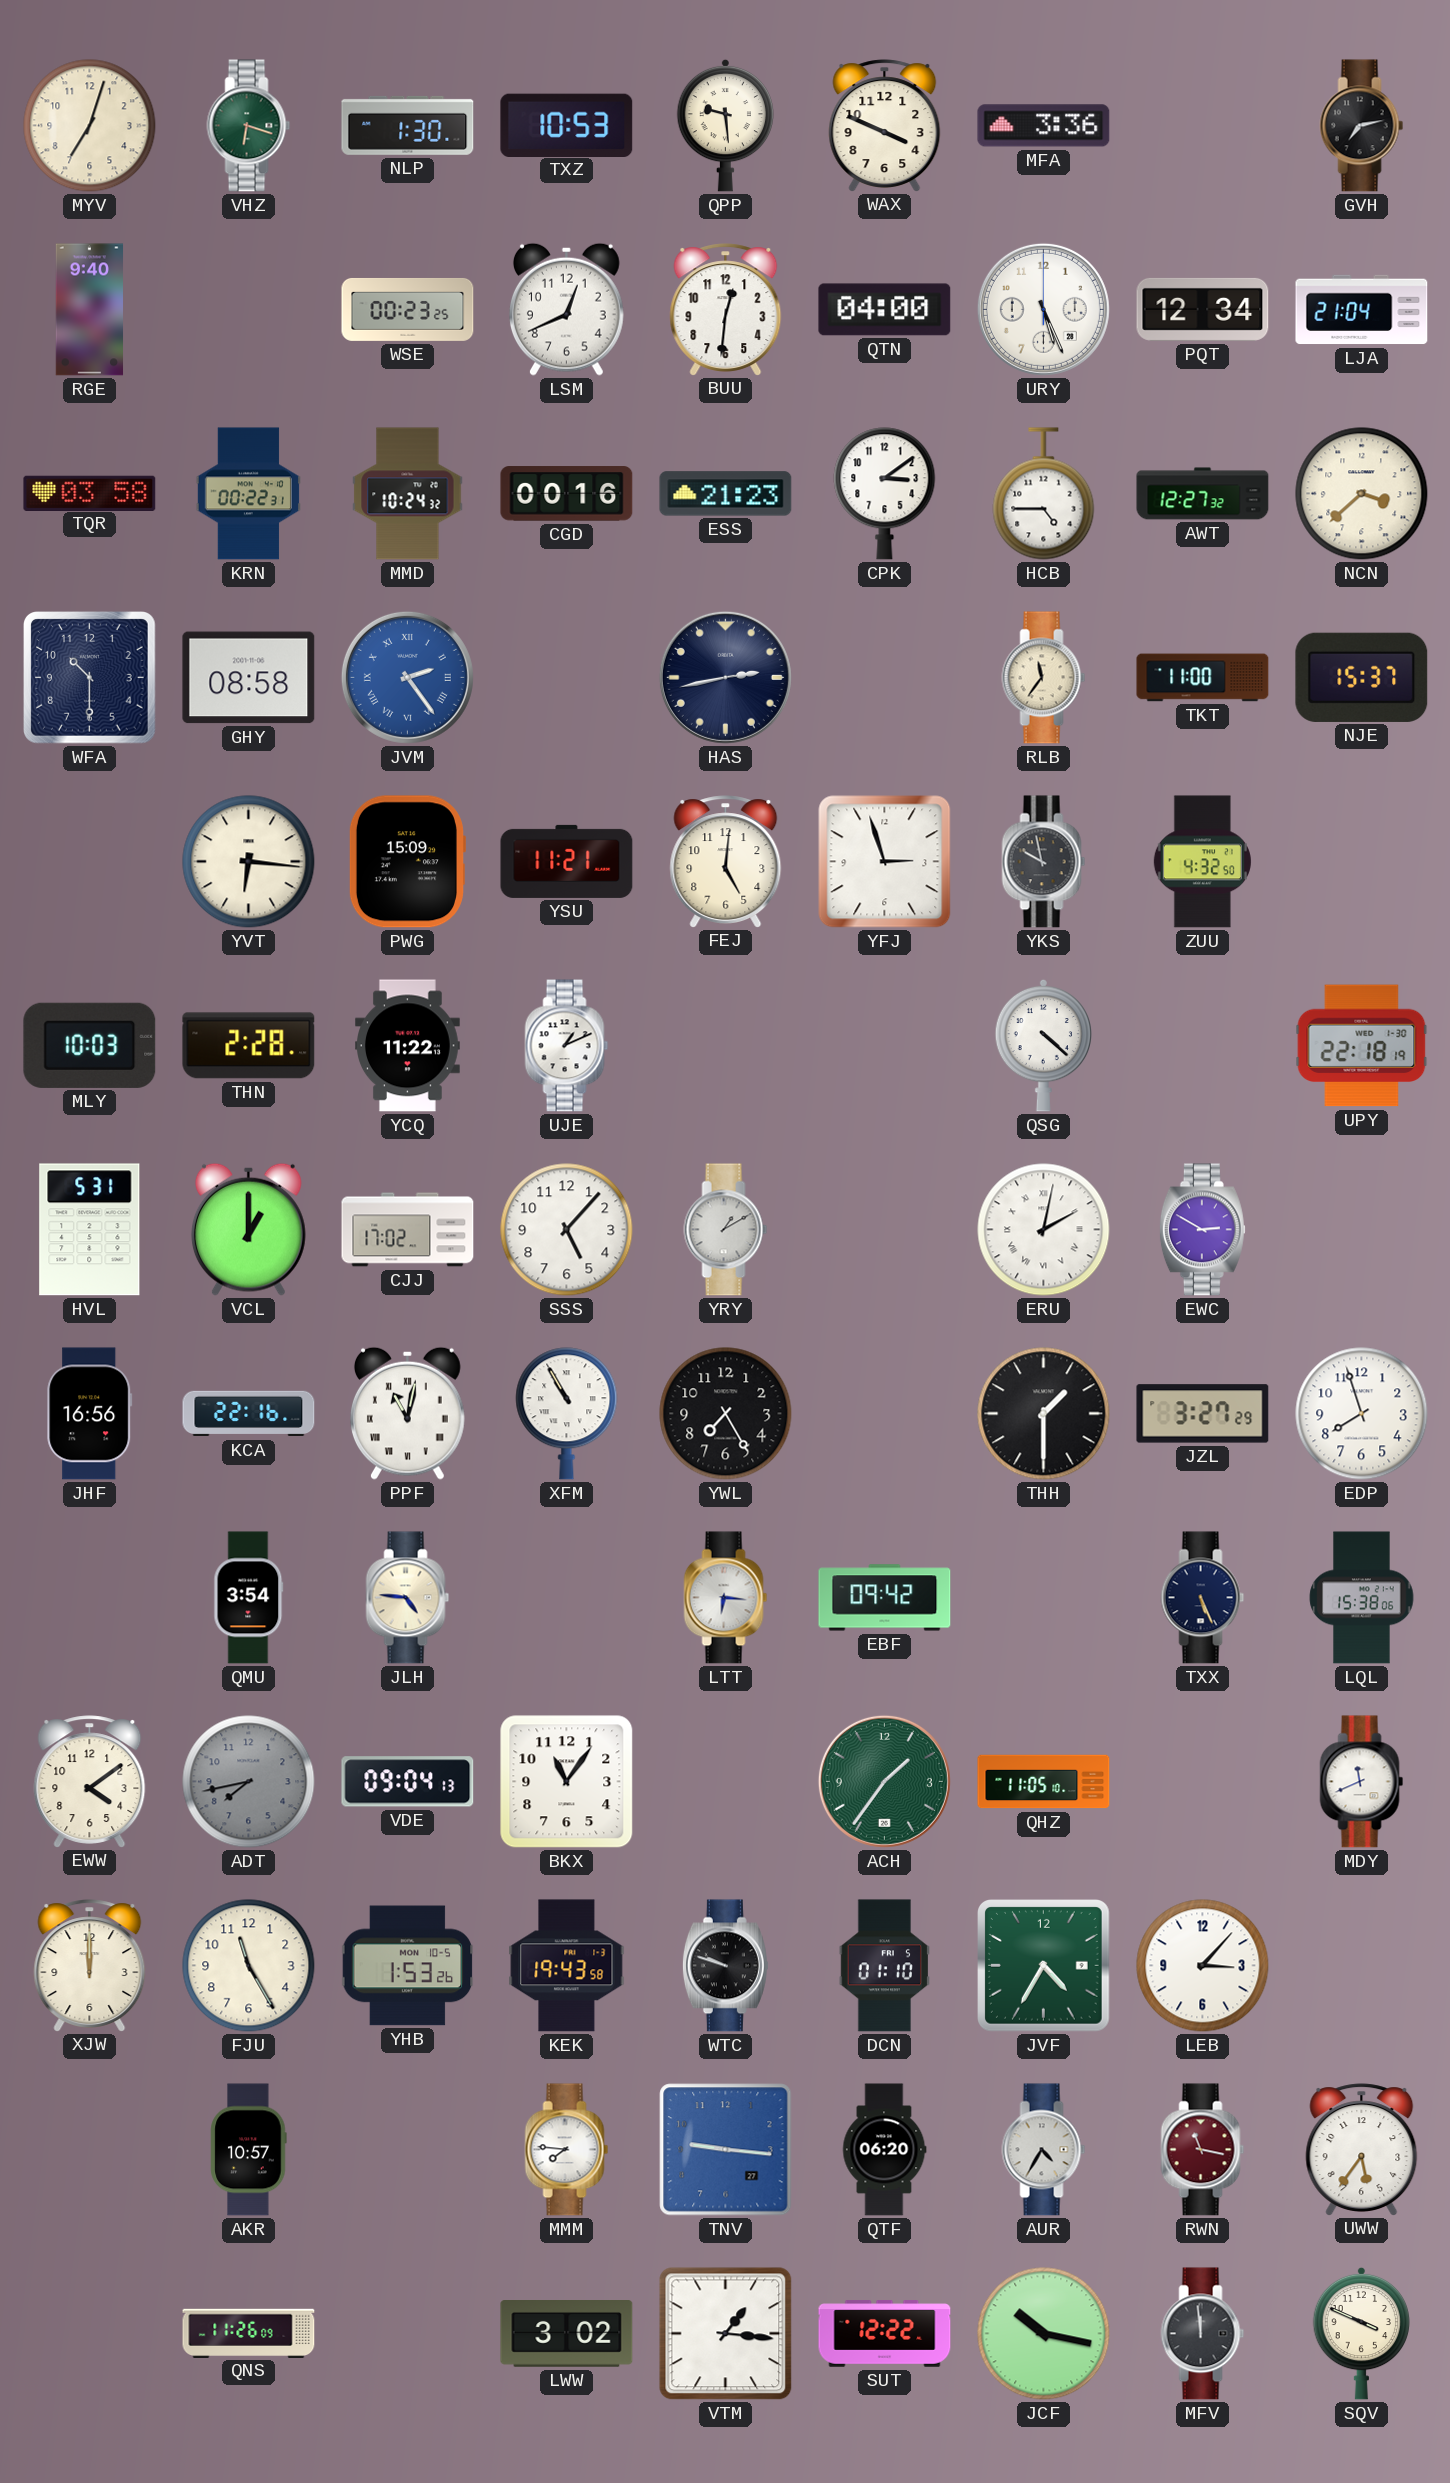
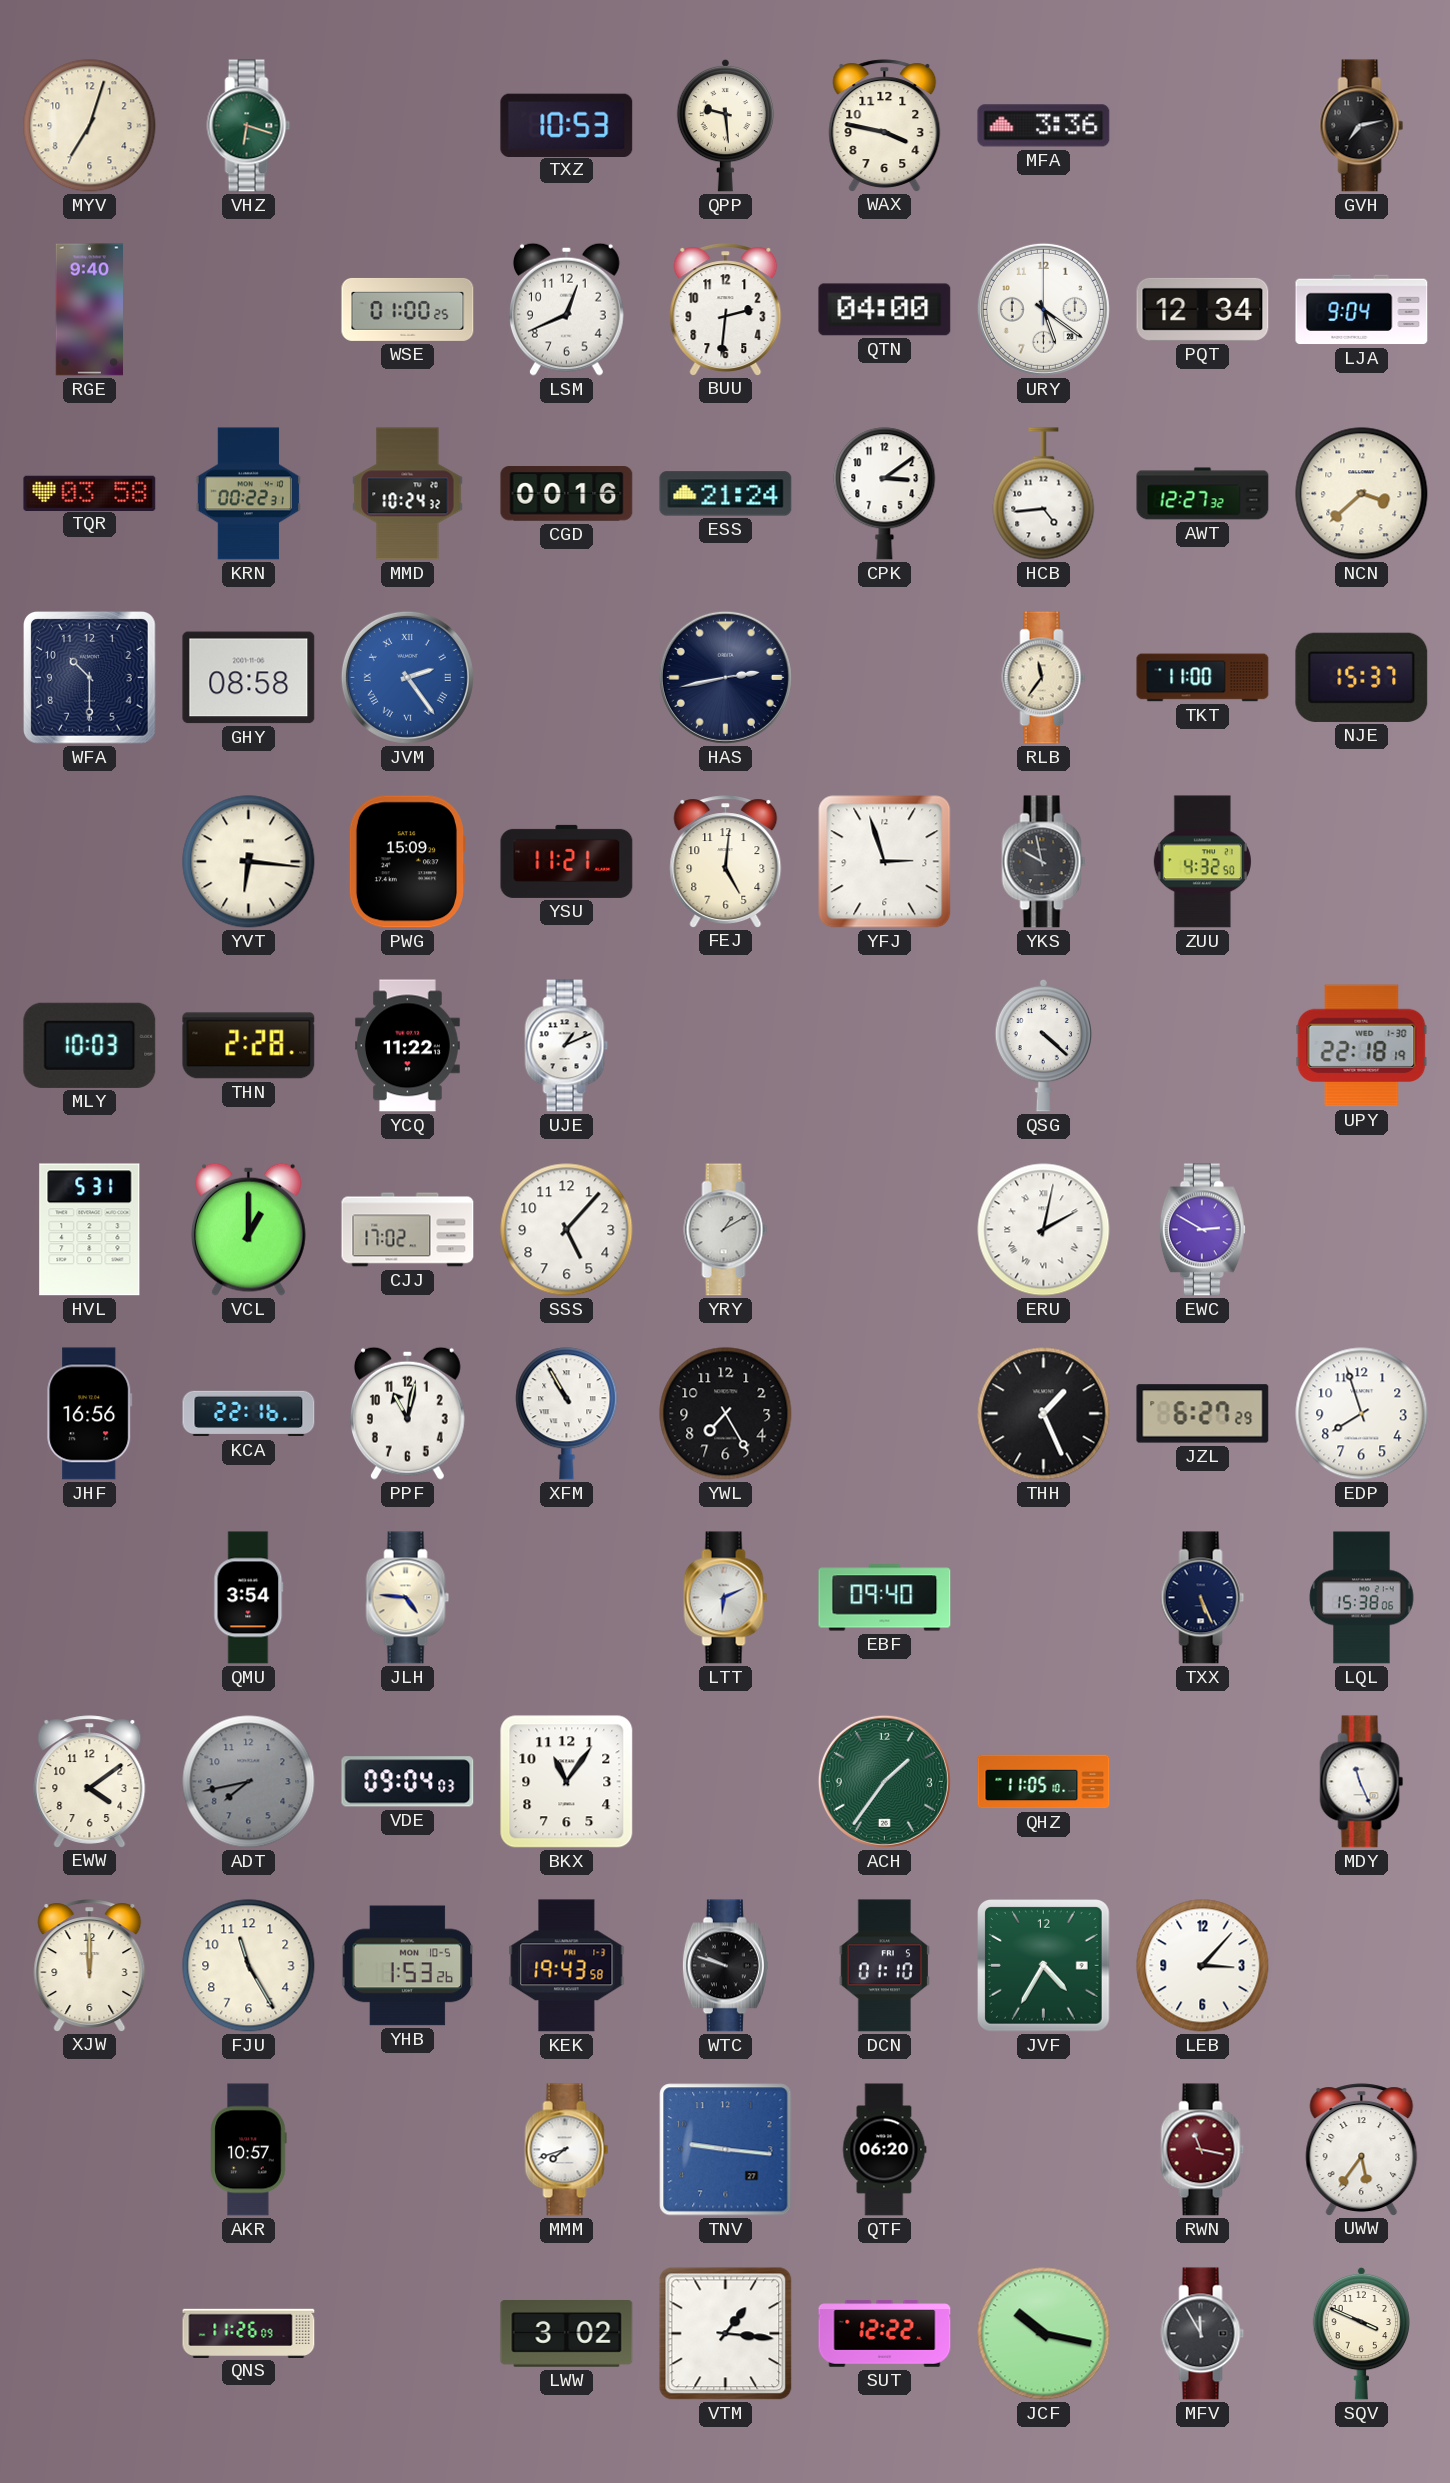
NLP: 1:30 -> none
WAX: 3:49 -> 3:47
WSE: 00:23 -> 01:00
BUU: 12:31 -> 2:31
URY: 5:26 -> 5:21
LJA: 21:04 -> 9:04
ESS: 21:23 -> 21:24
HCB: 4:45 -> 4:44
PPF numerals: Roman -> Arabic
THH: 1:30 -> 1:26
JZL: 3:27 -> 6:27
LTT: 6:16 -> 6:11
EBF: 09:42 -> 09:40
VDE: 09:04:13 -> 09:04:03
MDY: 11:41 -> 11:26
MMM: 7:46 -> 7:42
AUR: 4:35 -> none
MFV: 11:59 -> 11:55
